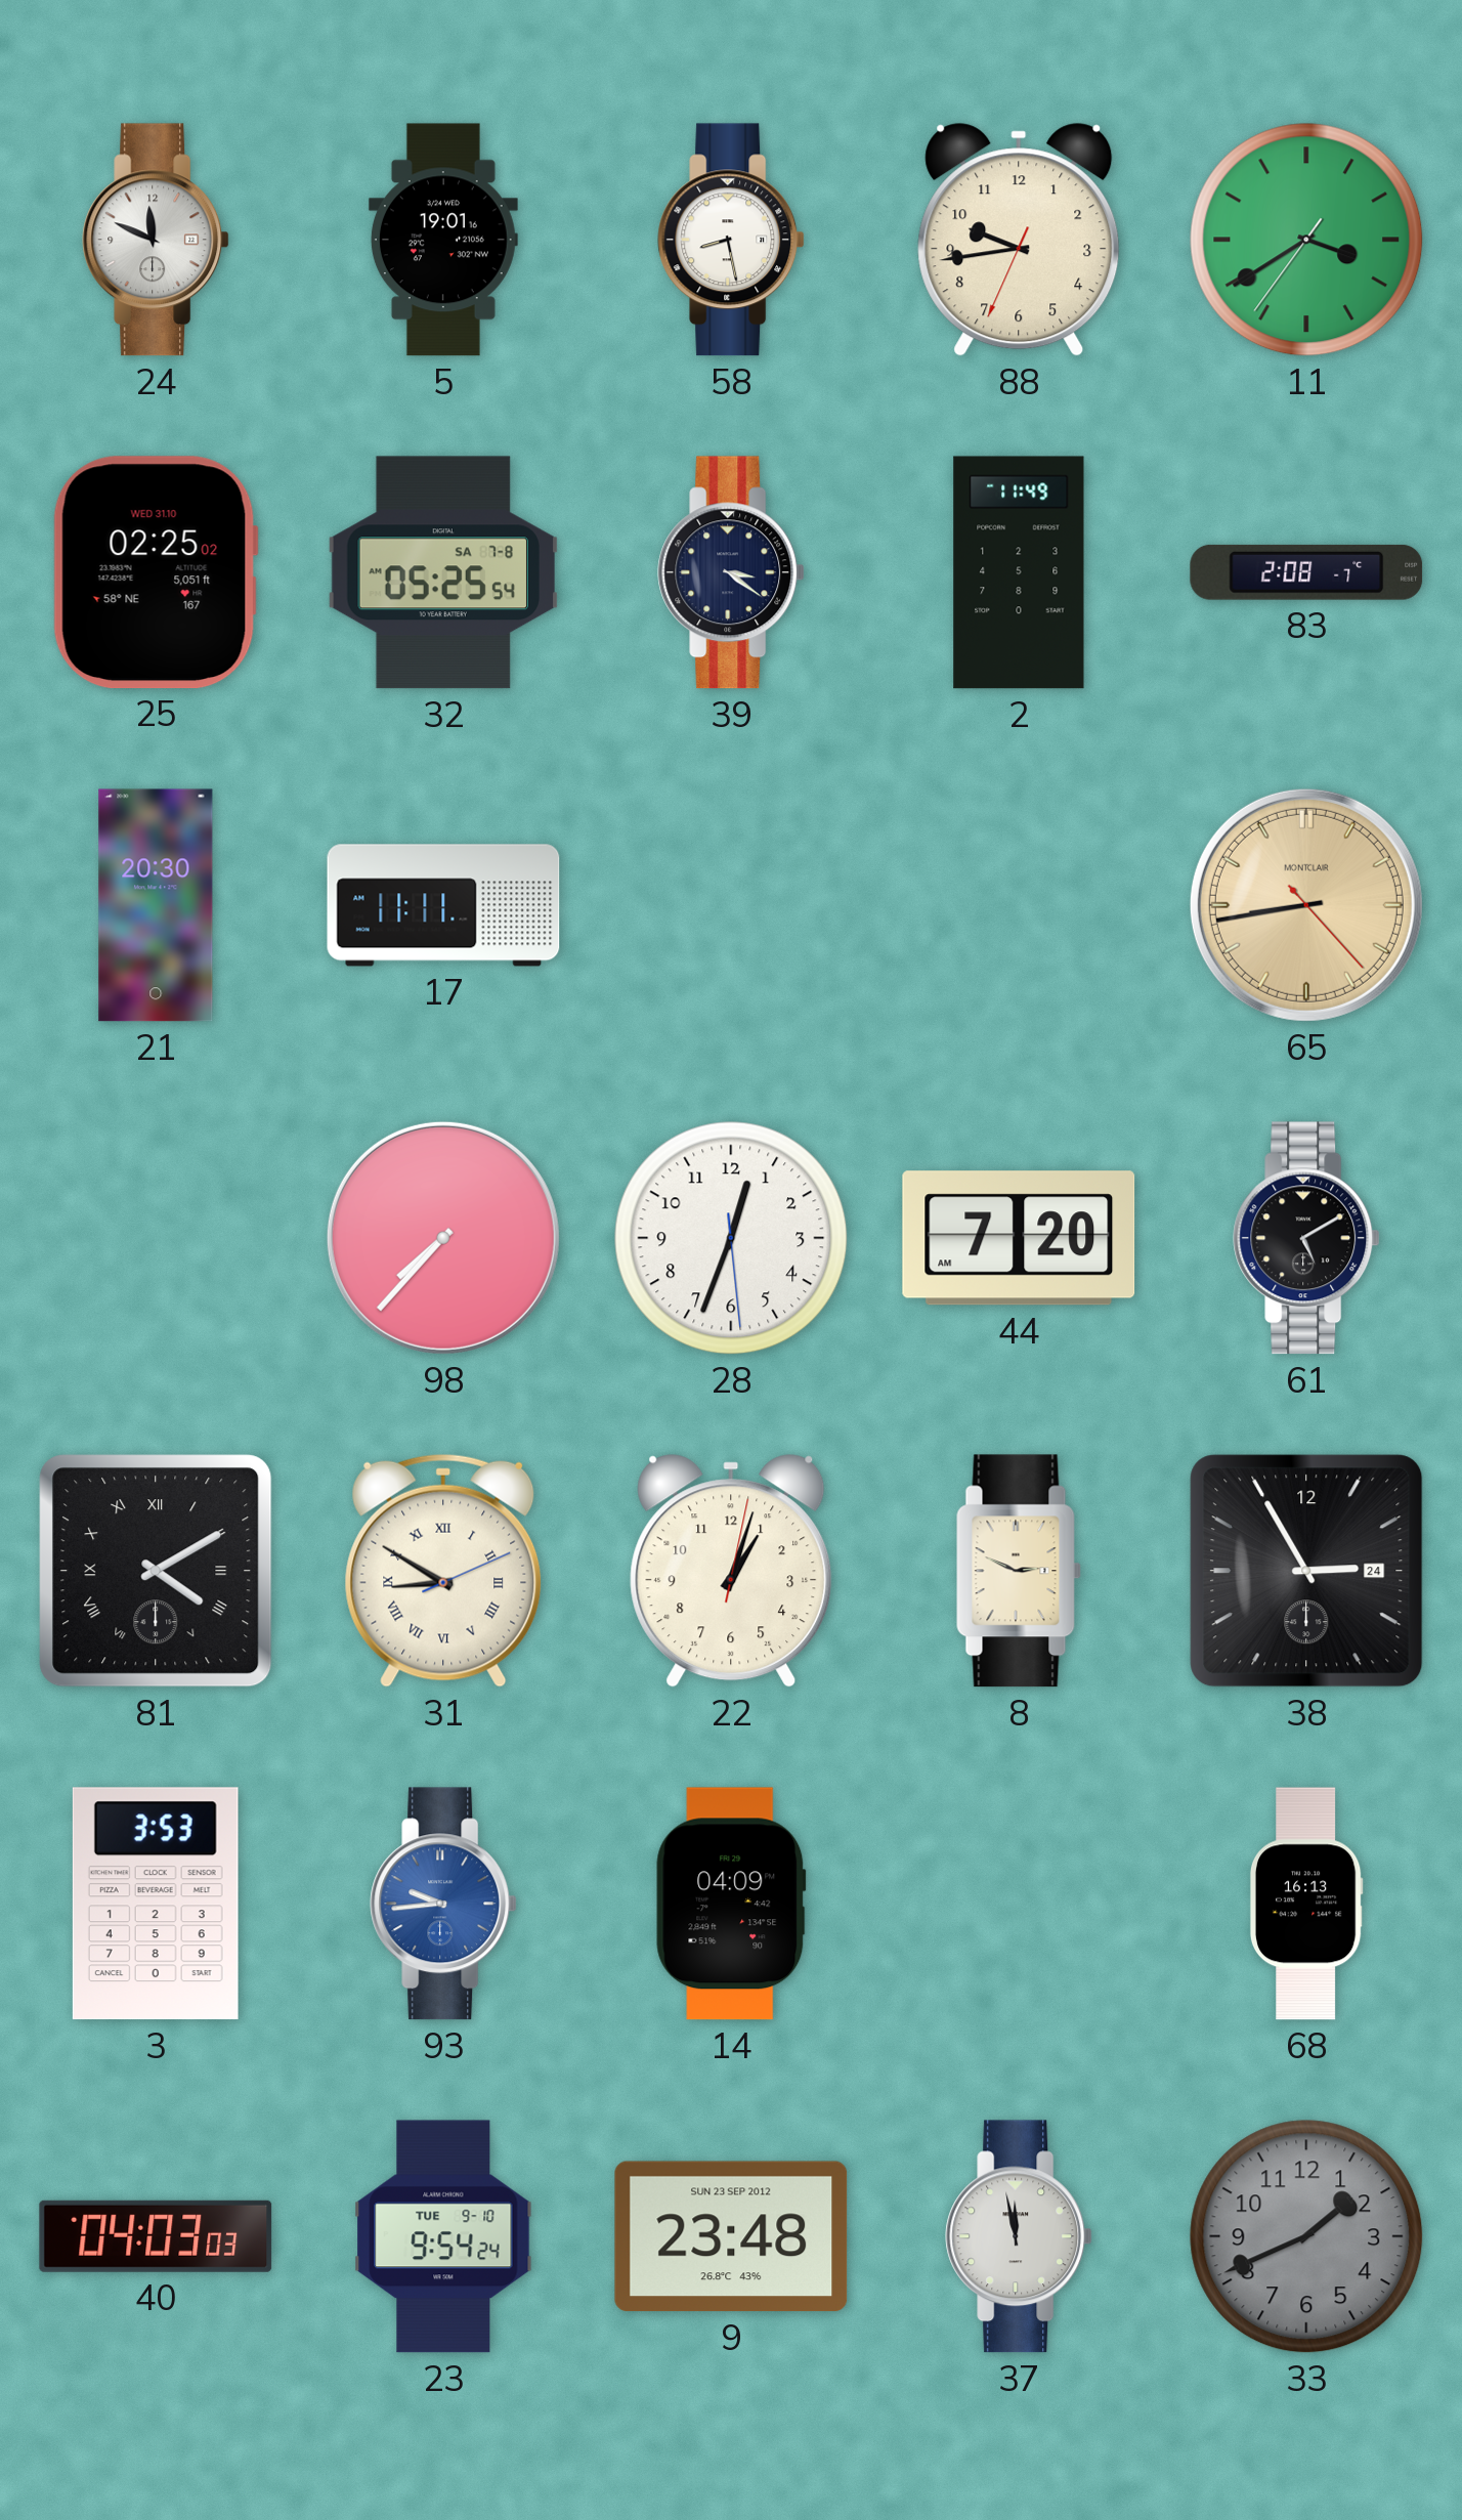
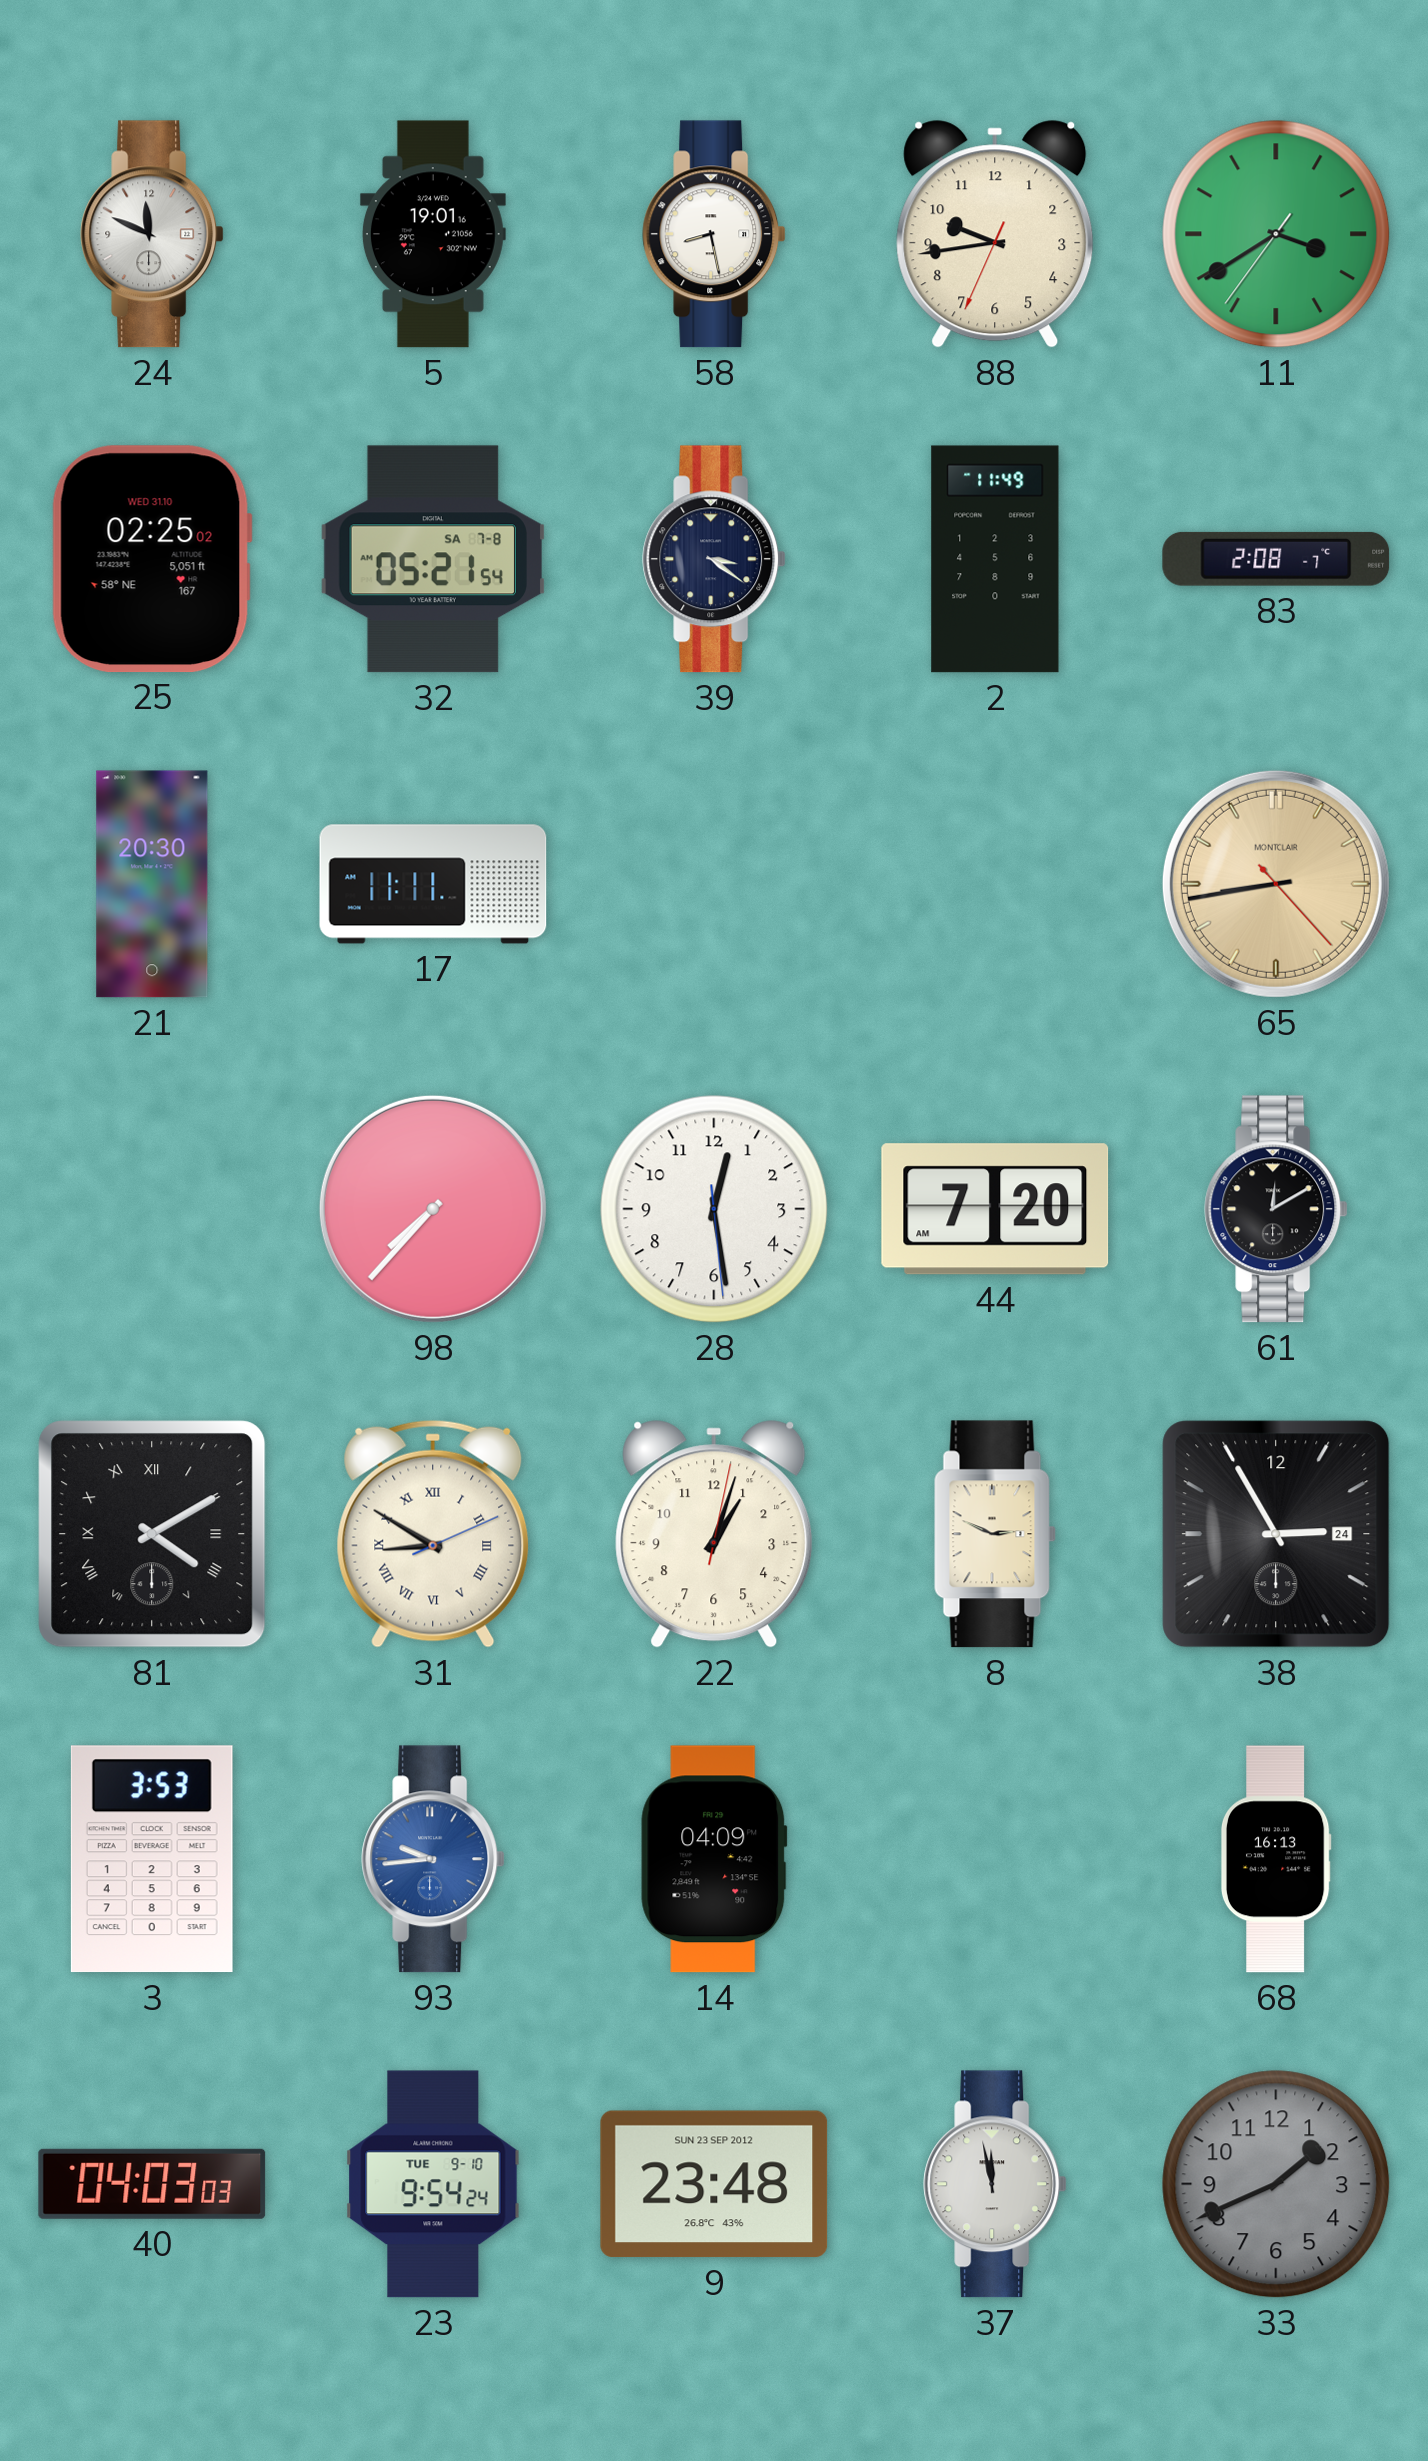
32: 05:25 -> 05:21
28: 12:33 -> 12:28
61: 5:10 -> 12:10
